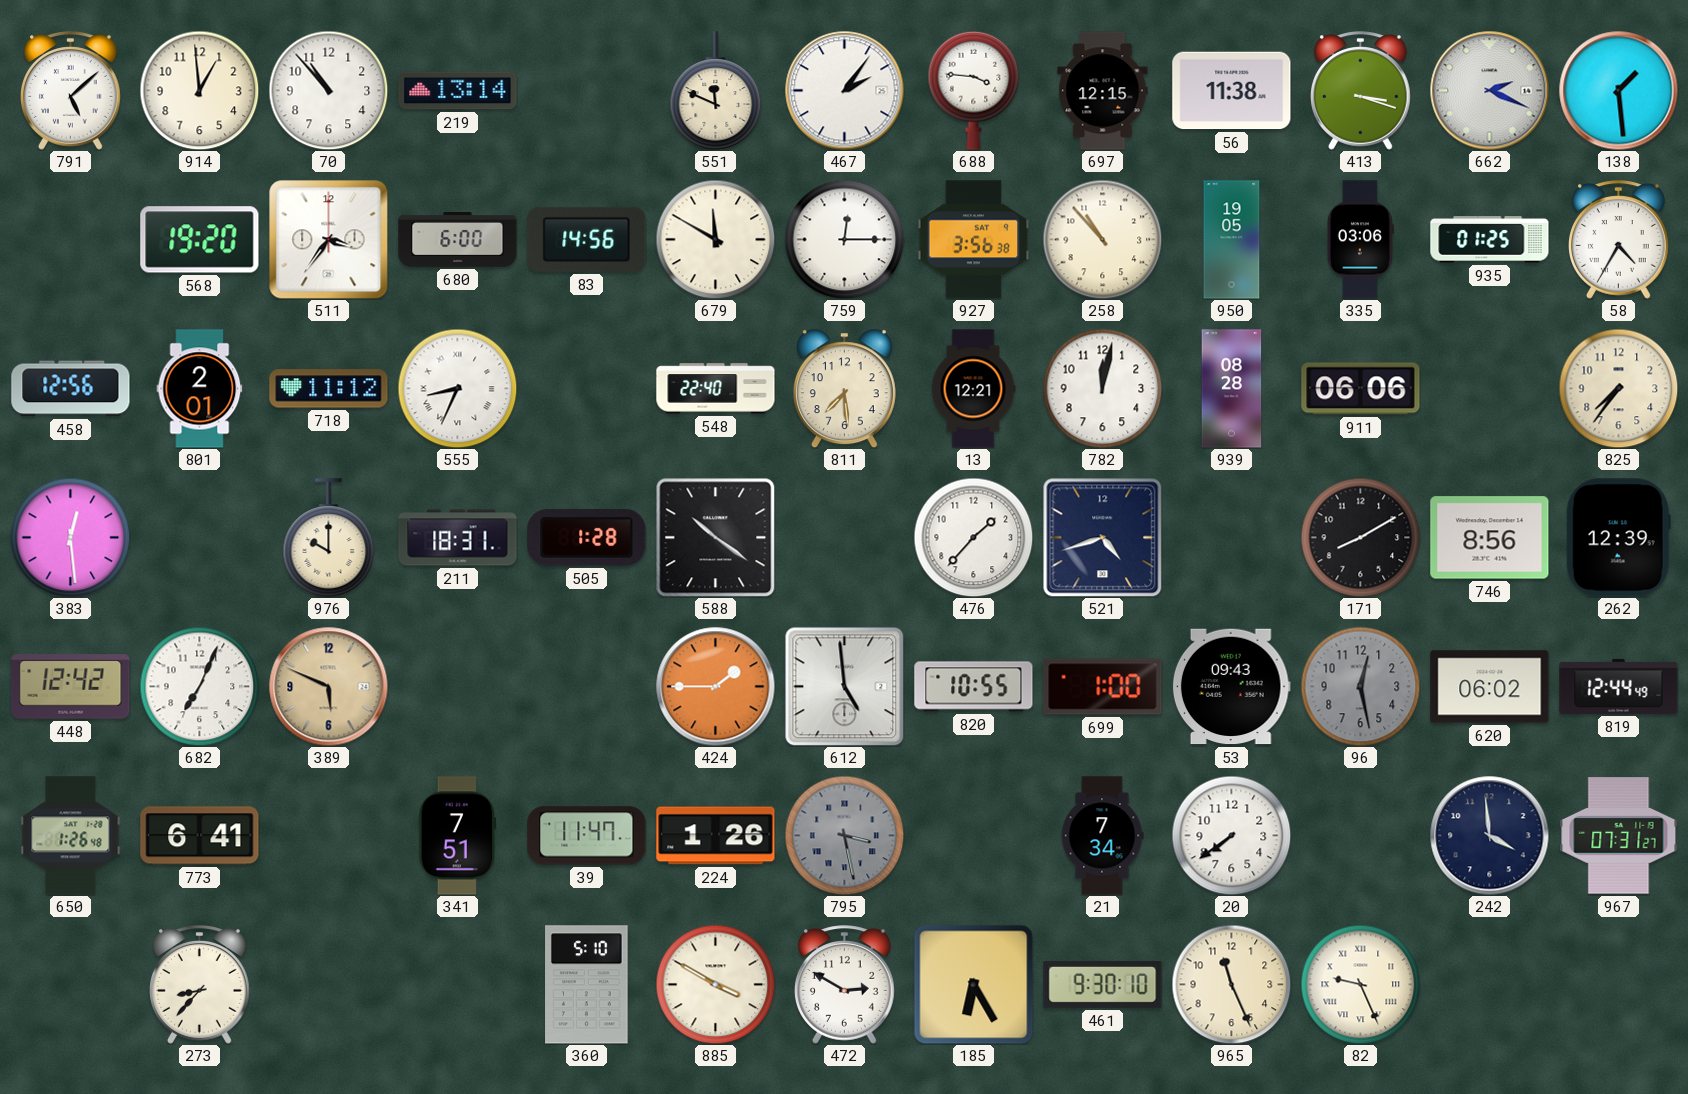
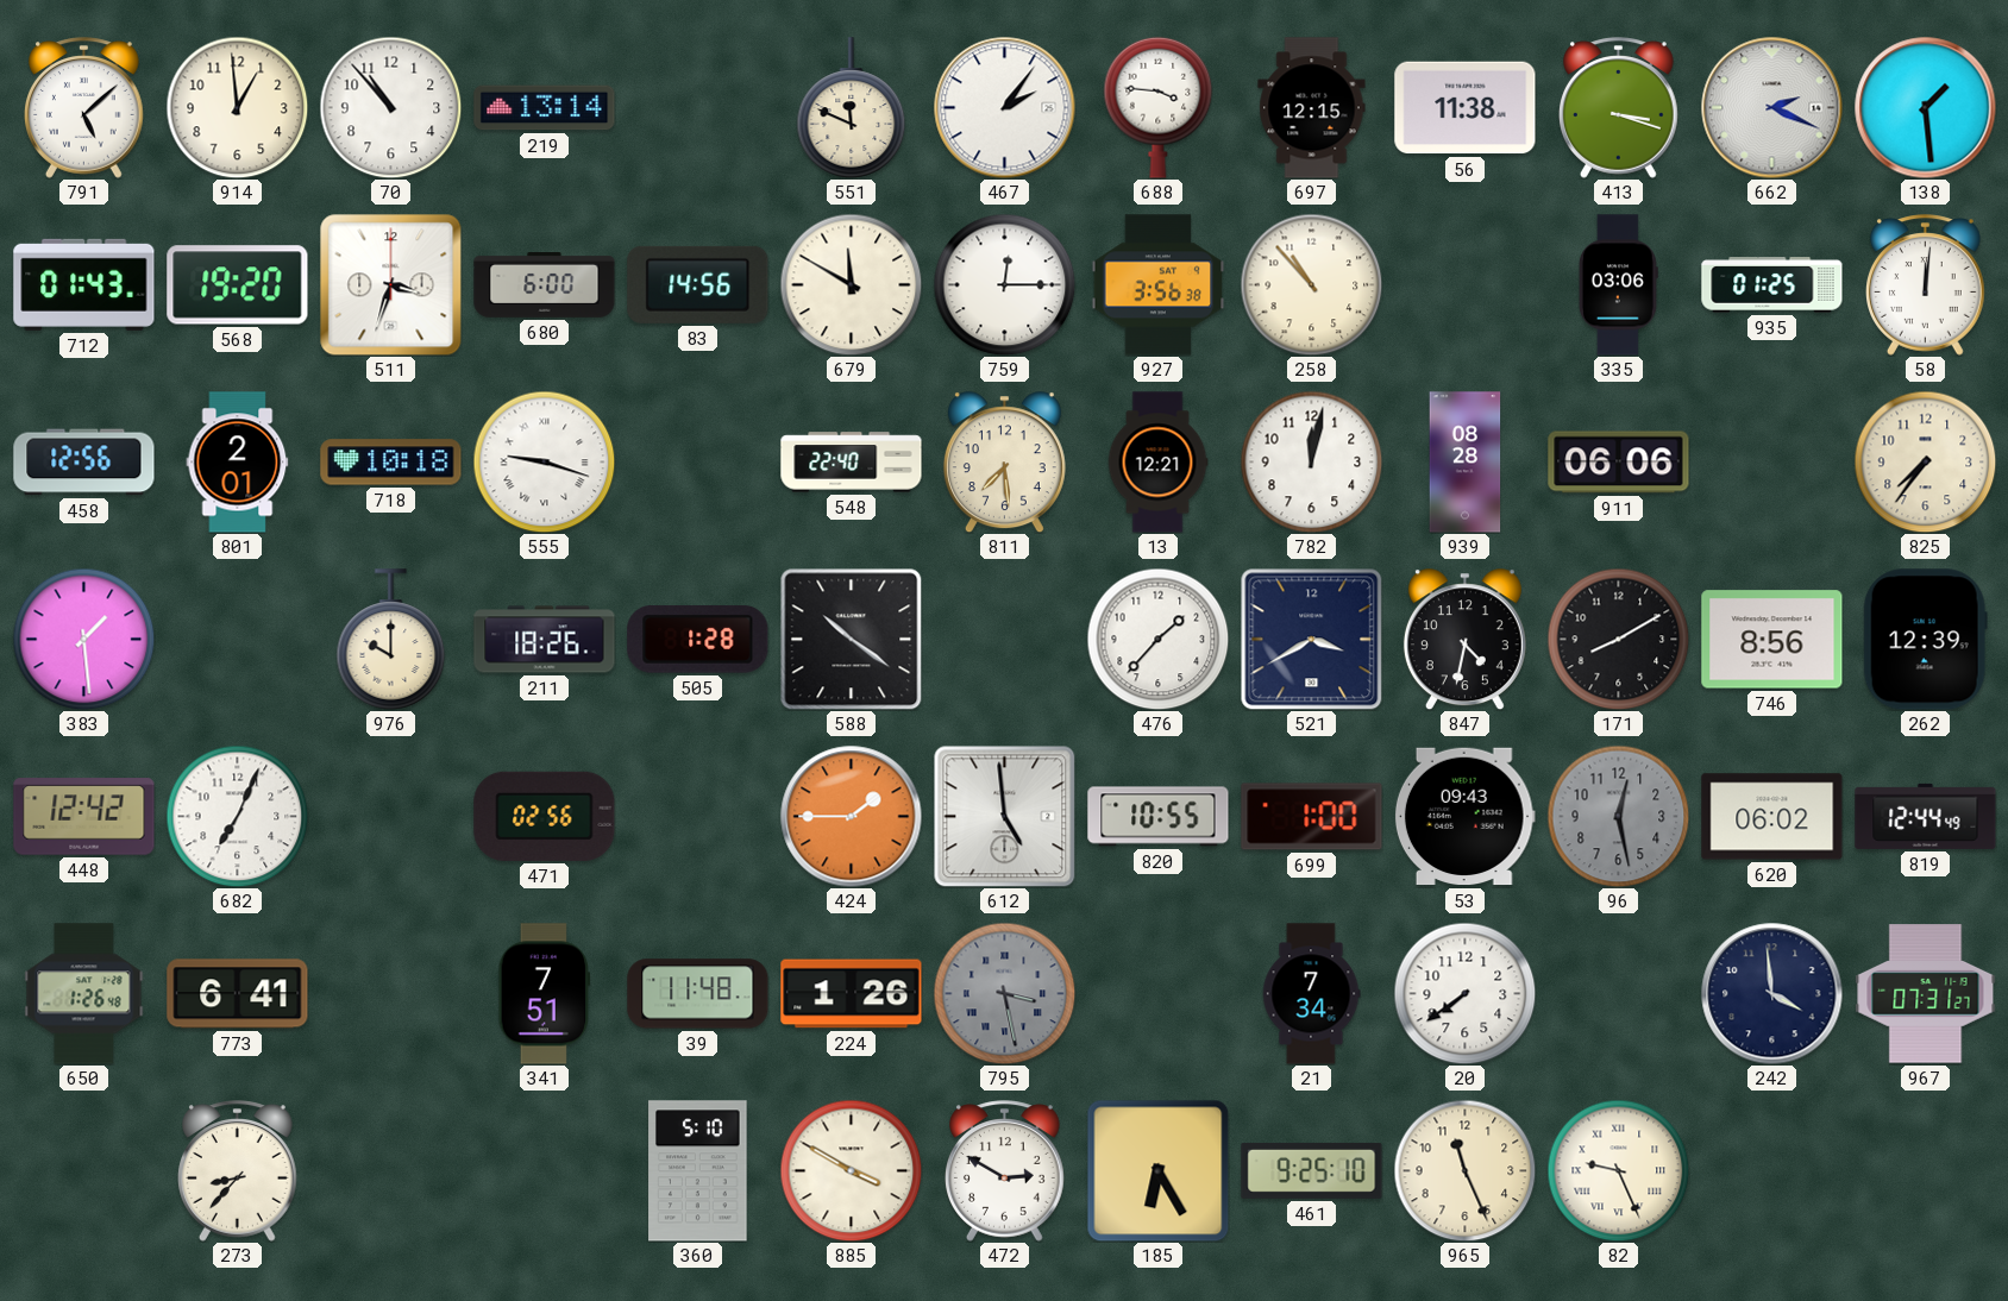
712: none -> 01:43
511: 3:36 -> 3:33
950: 19:05 -> none
58: 4:35 -> 12:01
718: 11:12 -> 10:18
555: 8:34 -> 9:18
383: 12:29 -> 1:29
211: 18:31 -> 18:26
521: 4:42 -> 3:40
847: none -> 4:32
389: 5:49 -> none
471: none -> 02:56
39: 11:47 -> 11:48
461: 9:30 -> 9:25
